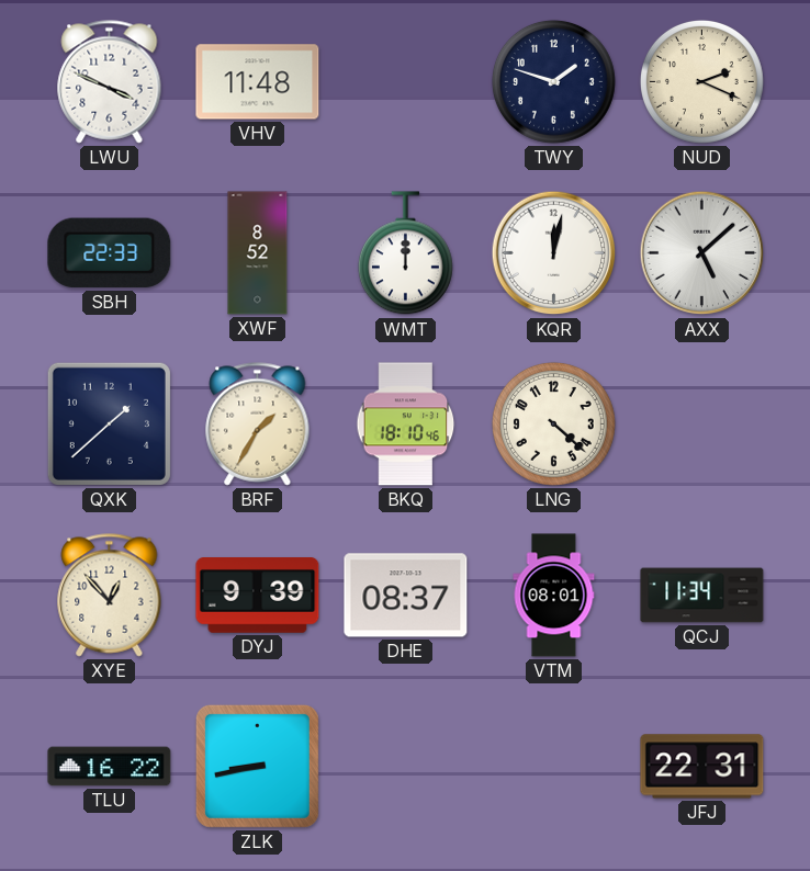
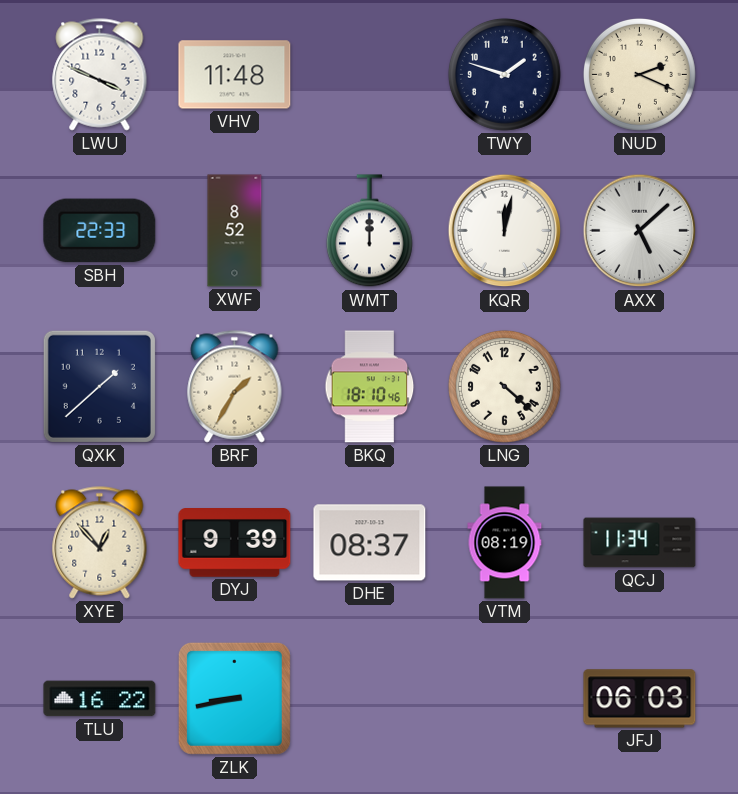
VTM: 08:01 -> 08:19
JFJ: 22:31 -> 06:03
